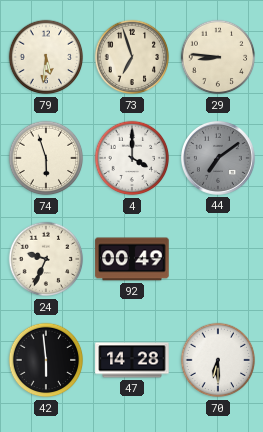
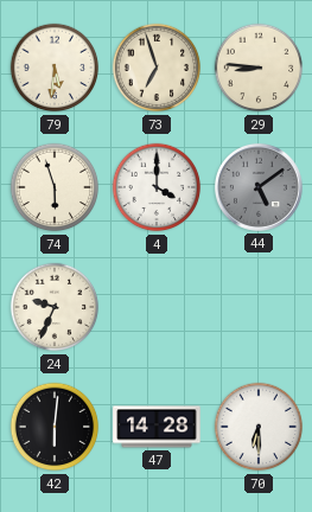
44: 7:09 -> 5:09
92: 00:49 -> none
42: 5:59 -> 6:01
